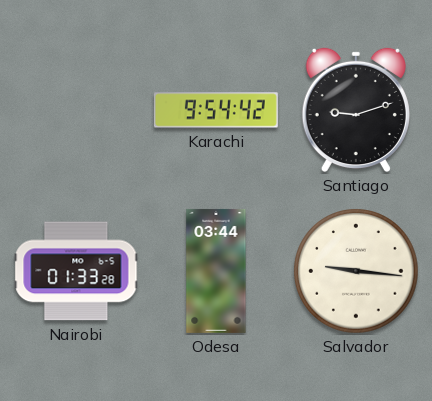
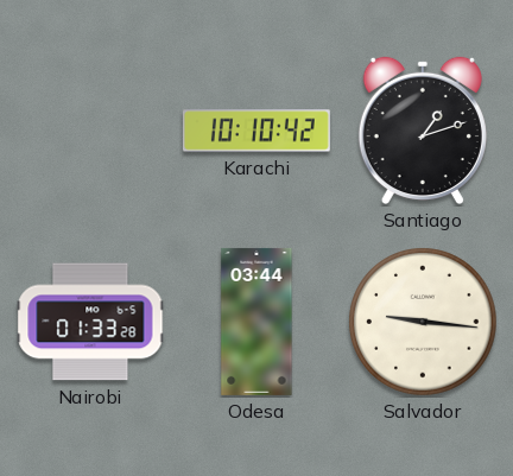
Karachi: 9:54 -> 10:10
Santiago: 9:12 -> 1:12
